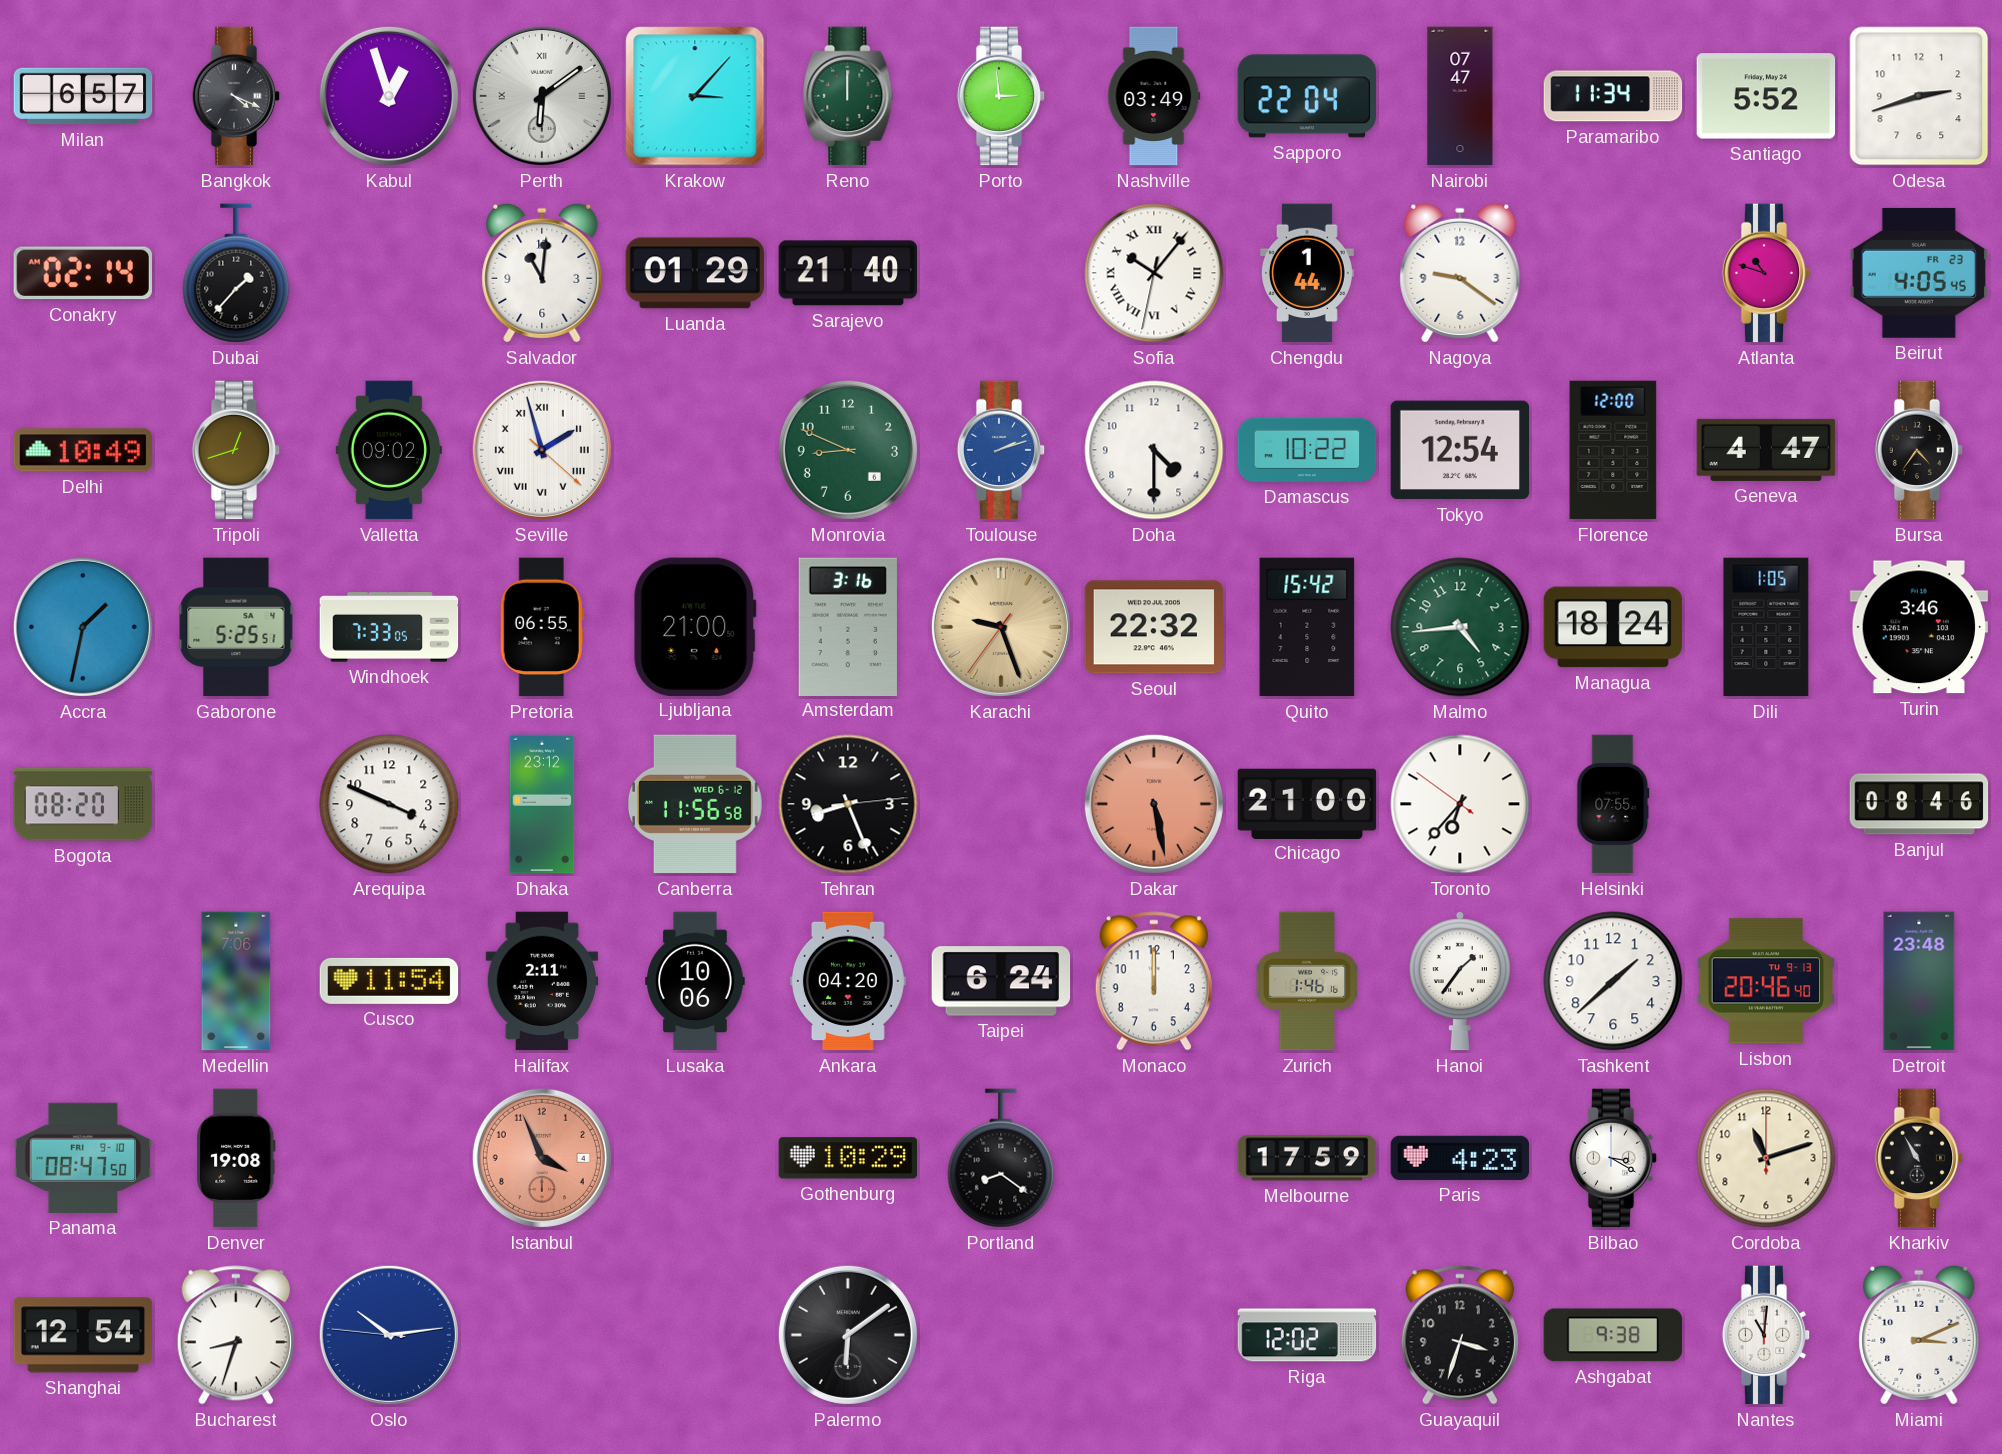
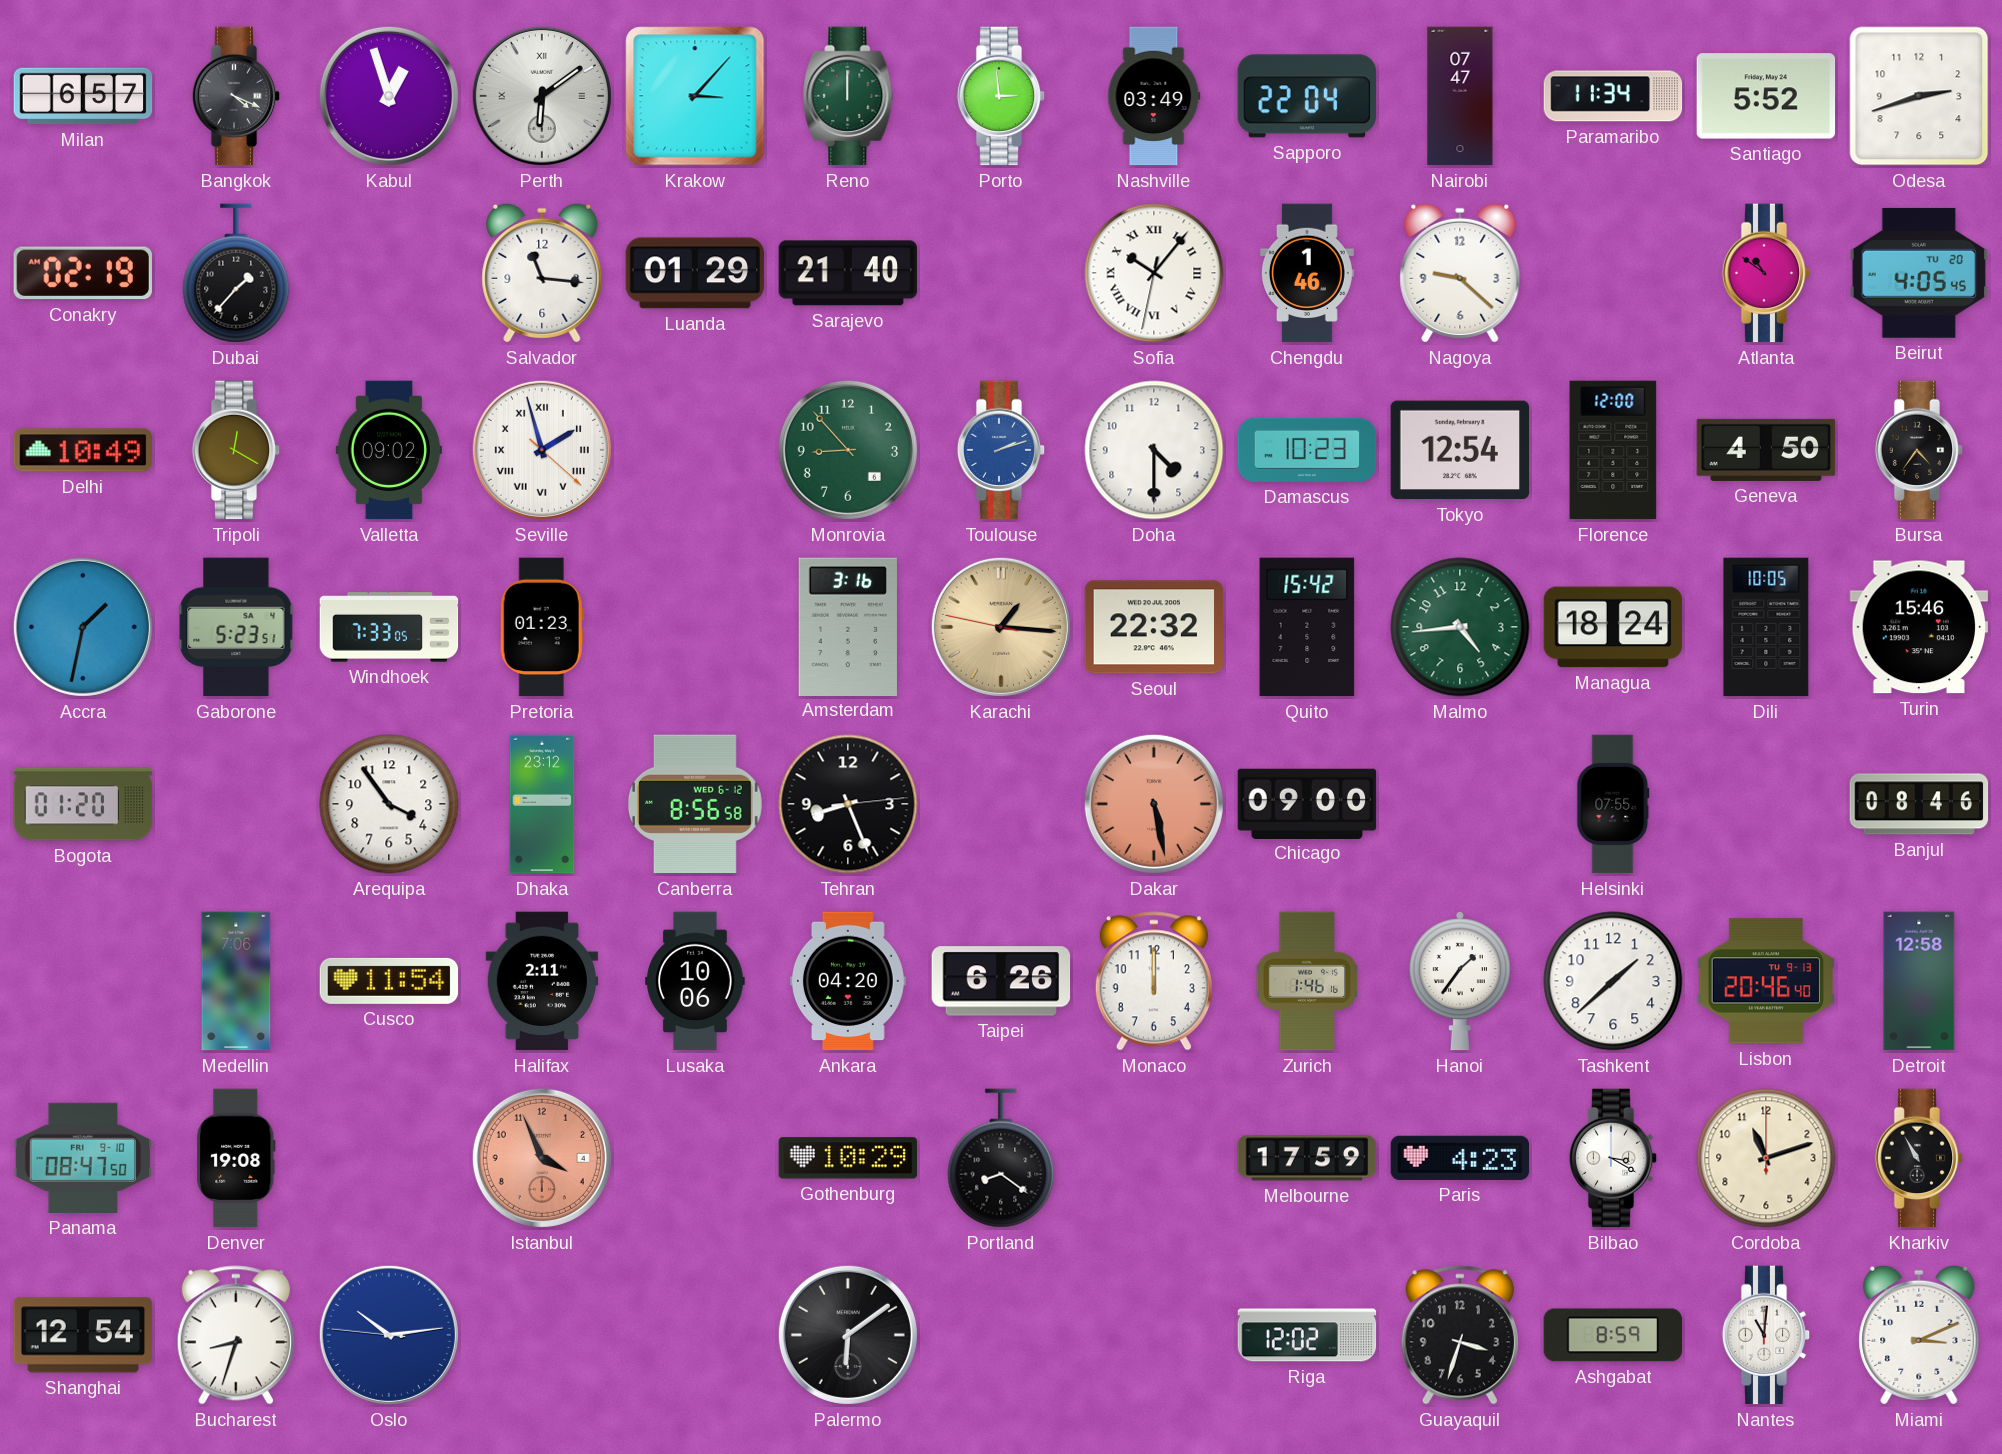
Conakry: 02:14 -> 02:19
Salvador: 11:01 -> 11:16
Chengdu: 1:44 -> 1:46
Nagoya: 9:21 -> 9:22
Atlanta: 10:48 -> 10:51
Beirut date: FR 23 -> TU 20
Tripoli: 12:42 -> 12:20
Monrovia: 8:49 -> 8:53
Damascus: 10:22 -> 10:23
Geneva: 4:47 -> 4:50
Gaborone: 5:25 -> 5:23
Pretoria: 06:55 -> 01:23
Ljubljana: 21:00 -> none
Karachi: 9:26 -> 1:15
Dili: 1:05 -> 10:05
Turin: 3:46 -> 15:46
Bogota: 08:20 -> 01:20
Arequipa: 3:49 -> 3:54
Canberra: 11:56 -> 8:56
Chicago: 21:00 -> 09:00
Toronto: 6:36 -> none
Taipei: 6:24 -> 6:26
Detroit: 23:48 -> 12:58
Ashgabat: 9:38 -> 8:59
